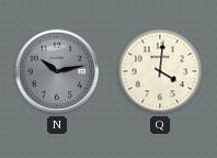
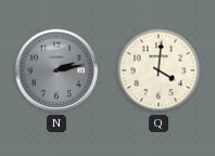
N: 10:13 -> 2:13
